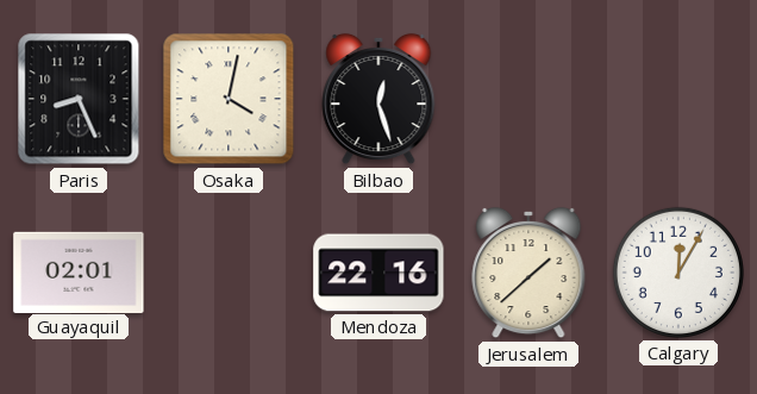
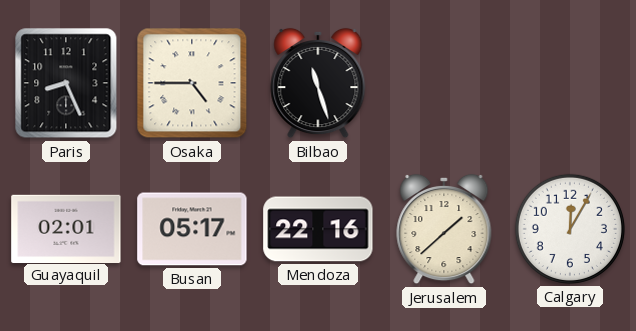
Osaka: 4:02 -> 4:45
Bilbao: 12:27 -> 11:27
Busan: none -> 05:17
